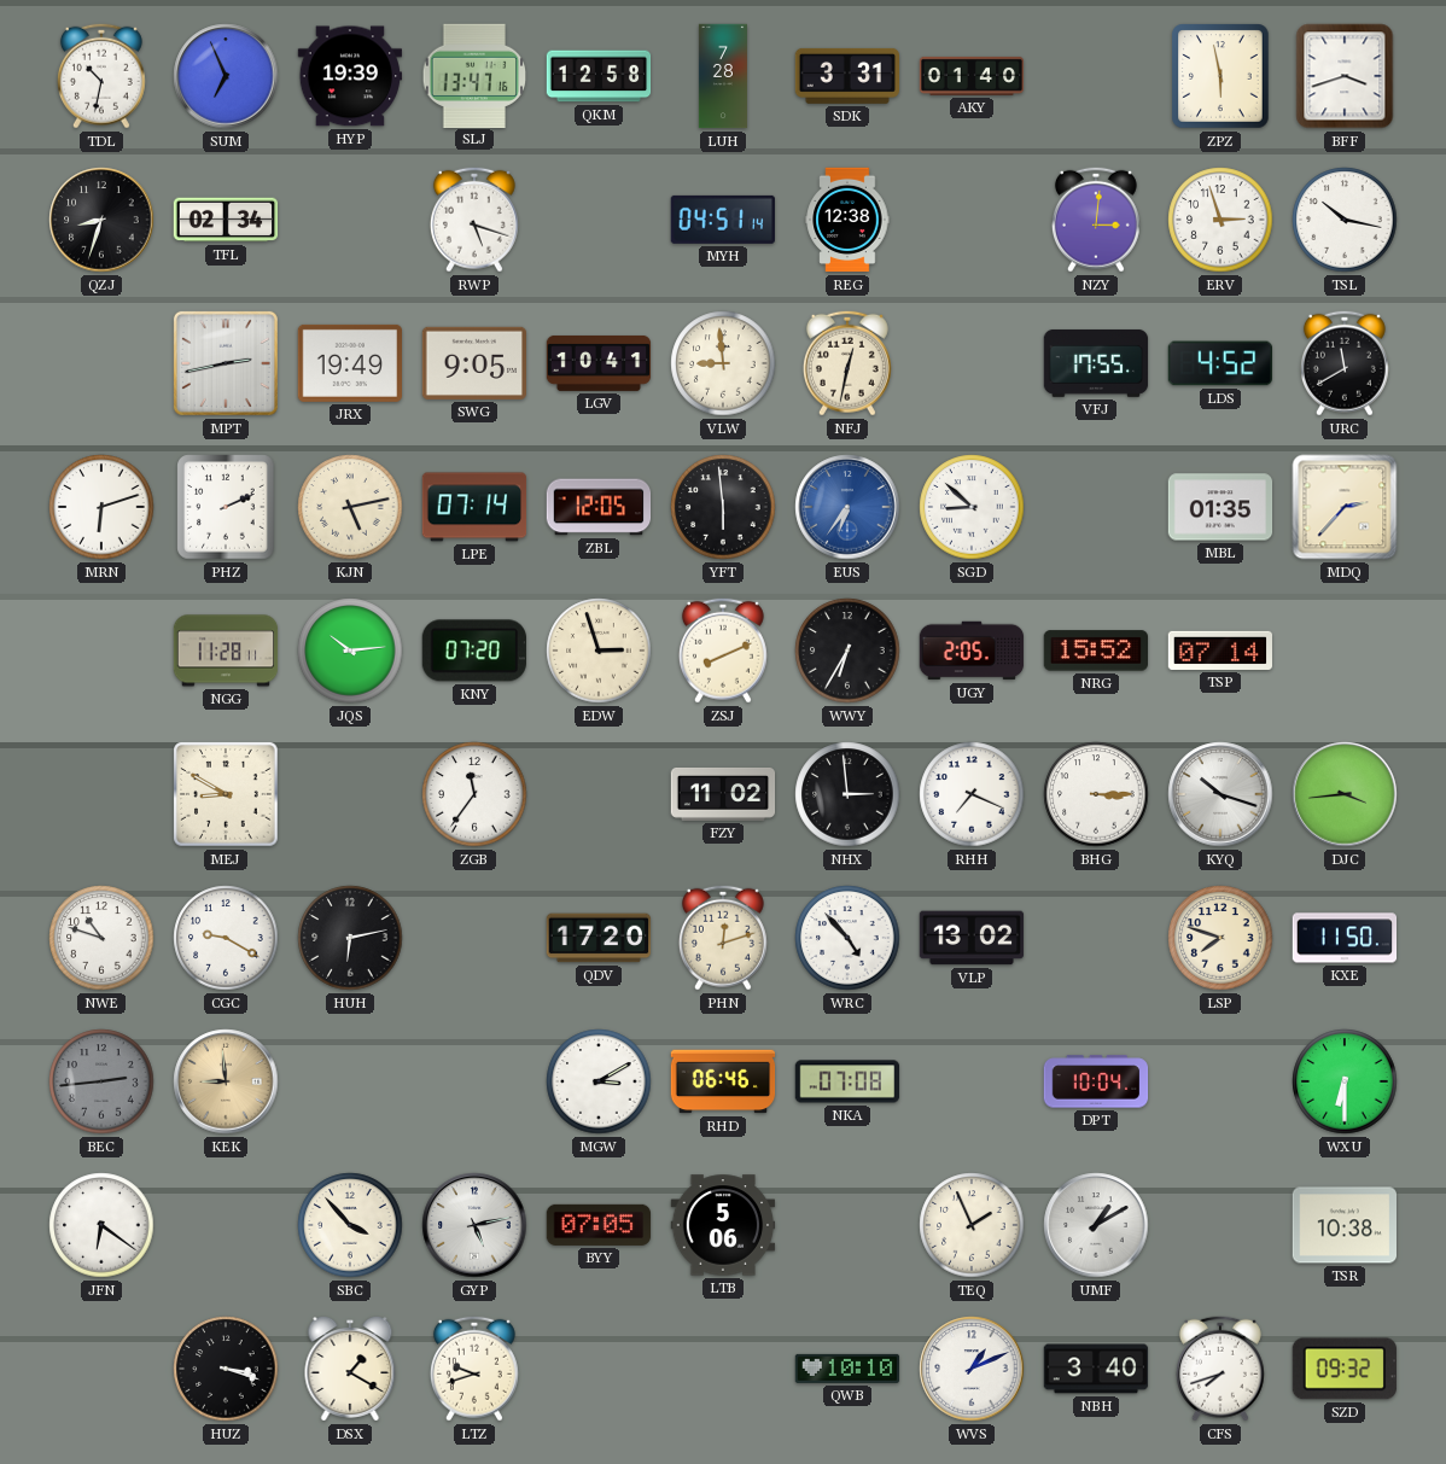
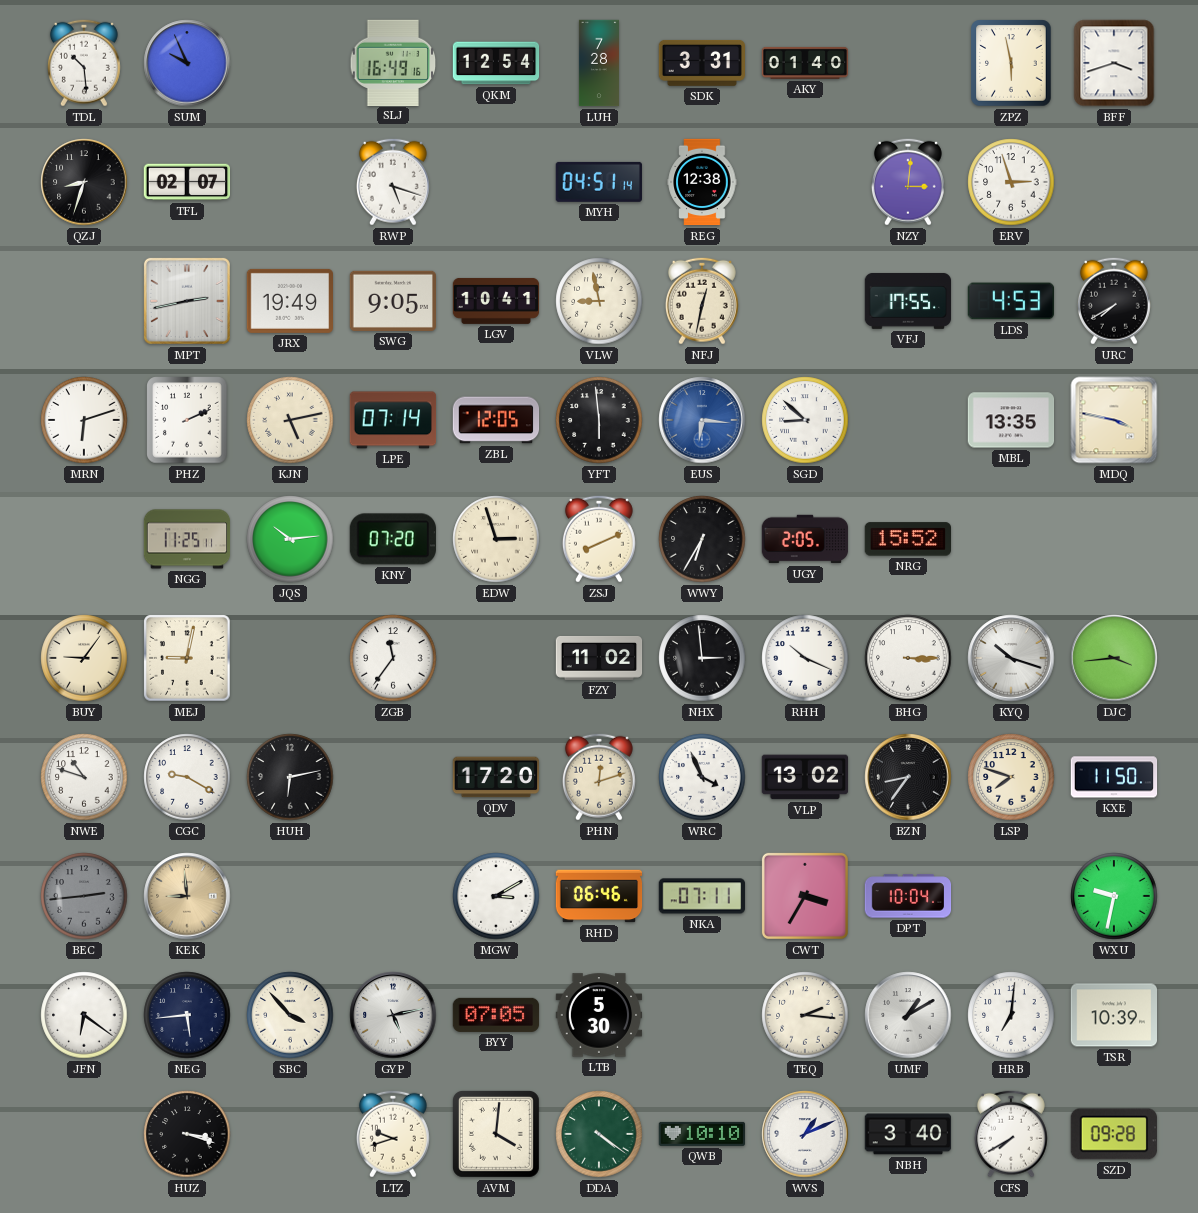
TDL: 10:32 -> 10:29
SUM: 6:56 -> 9:56
HYP: 19:39 -> none
SLJ: 13:47 -> 16:49
QKM: 12:58 -> 12:54
TFL: 02:34 -> 02:07
TSL: 10:17 -> none
VLW: 8:59 -> 8:58
LDS: 4:52 -> 4:53
URC: 11:40 -> 7:40
EUS: 6:36 -> 6:16
MBL: 01:35 -> 13:35
MDQ: 2:37 -> 3:47
NGG: 11:28 -> 11:25
TSP: 07:14 -> none
BUY: none -> 9:06
MEJ: 8:50 -> 9:02
RHH: 7:19 -> 10:19
WRC: 4:53 -> 3:56
BZN: none -> 8:36
NKA: 07:08 -> 07:11
CWT: none -> 3:35
WXU: 6:30 -> 9:32
NEG: none -> 5:44
LTB: 5:06 -> 5:30
TEQ: 1:56 -> 2:16
HRB: none -> 7:01
TSR: 10:38 -> 10:39
DSX: 1:20 -> none
AVM: none -> 4:01
DDA: none -> 4:21
CFS: 7:42 -> 7:40
SZD: 09:32 -> 09:28
